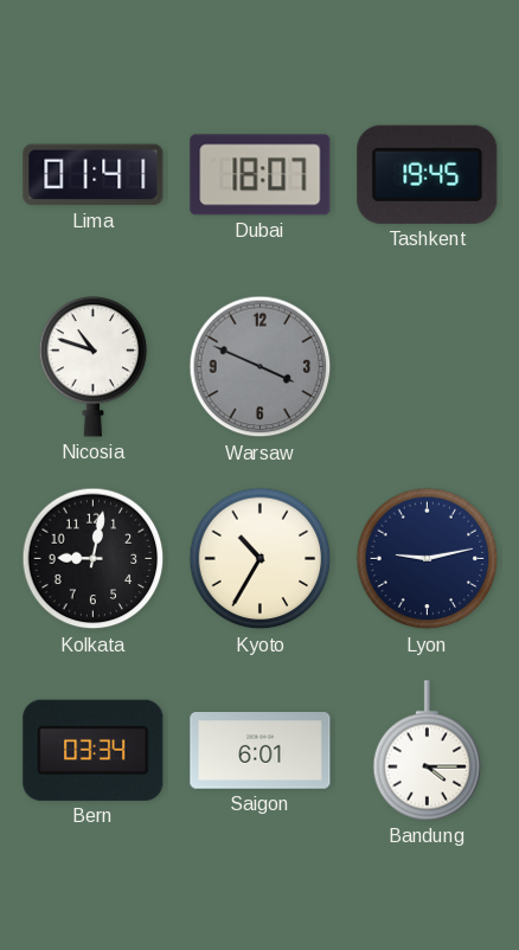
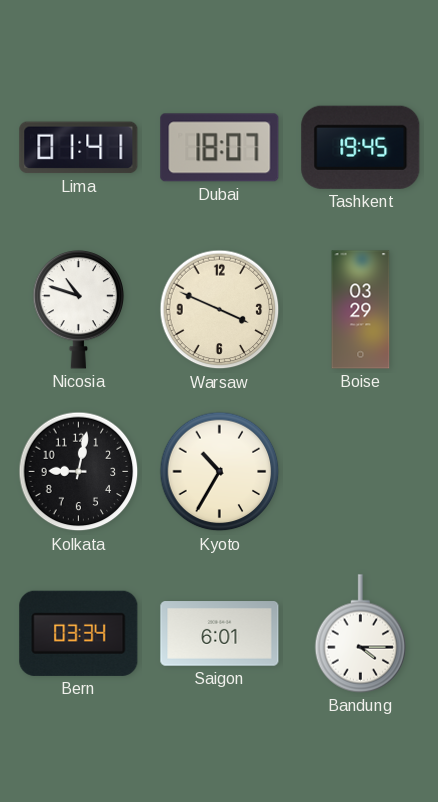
Warsaw dial: grey -> cream
Boise: none -> 03:29
Lyon: 9:13 -> none
